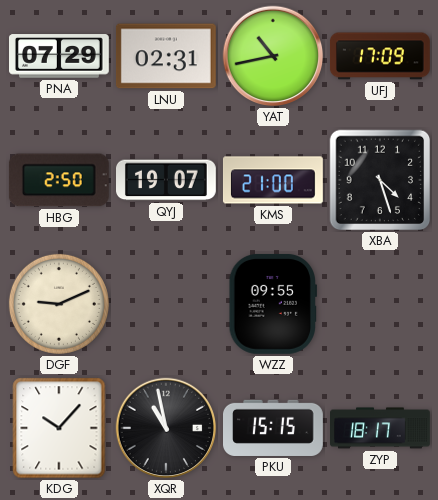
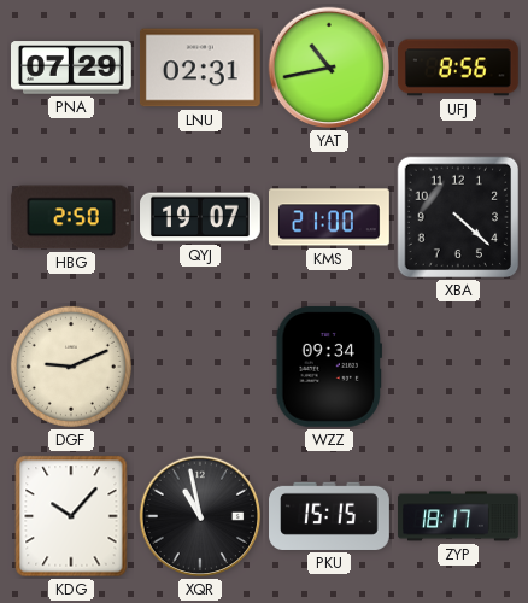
UFJ: 17:09 -> 8:56
XBA: 4:27 -> 4:22
WZZ: 09:55 -> 09:34
